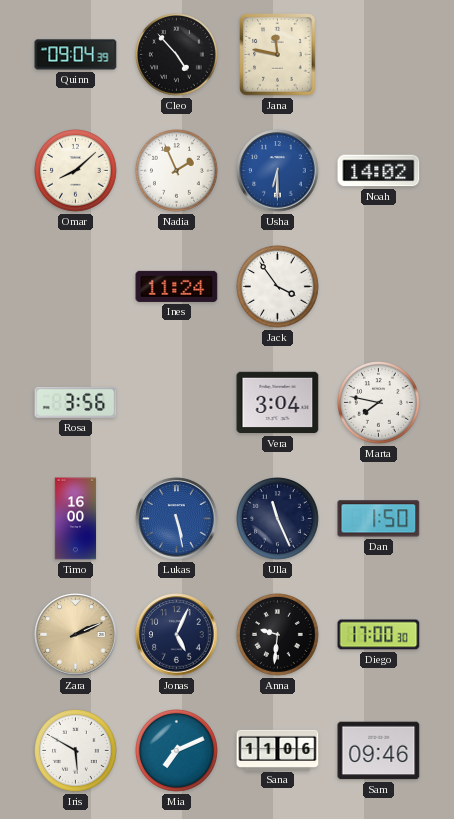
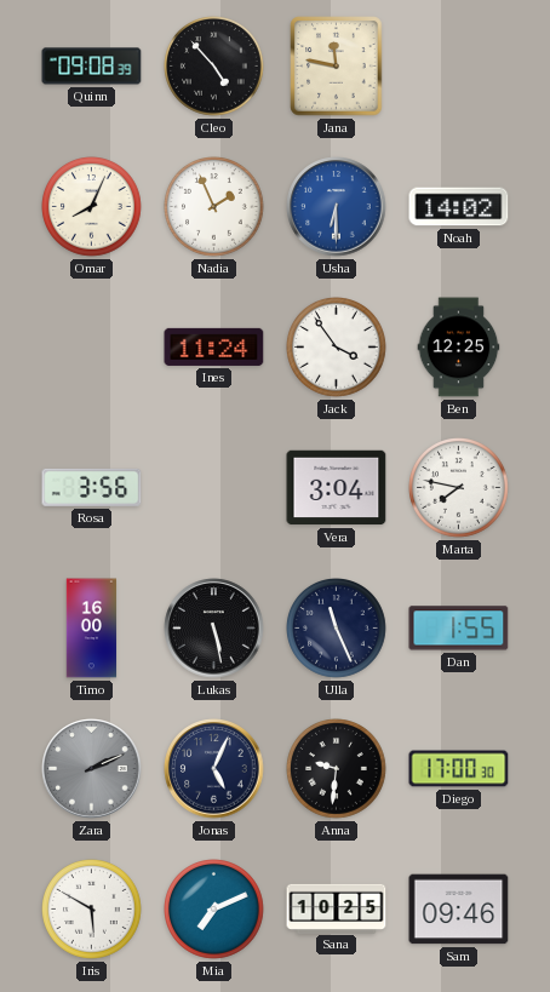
Quinn: 09:04 -> 09:08
Omar: 8:08 -> 8:04
Ben: none -> 12:25
Lukas dial: blue -> black
Dan: 1:50 -> 1:55
Zara dial: champagne -> grey
Sana: 11:06 -> 10:25
